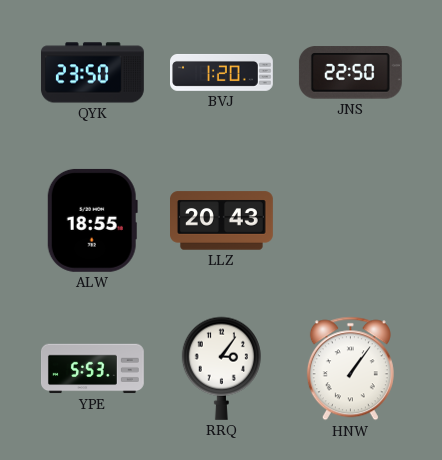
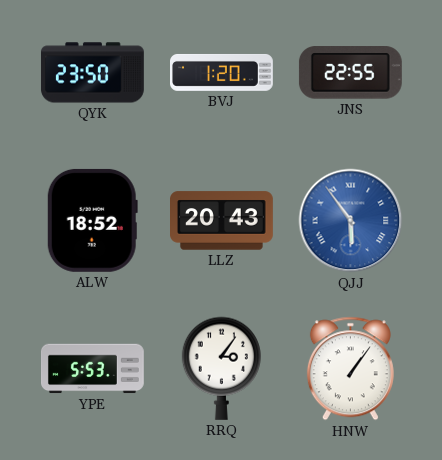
JNS: 22:50 -> 22:55
ALW: 18:55 -> 18:52
QJJ: none -> 5:54
